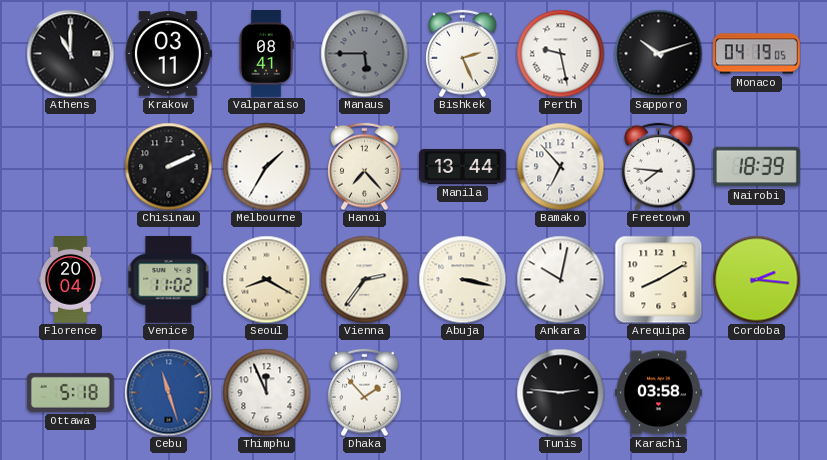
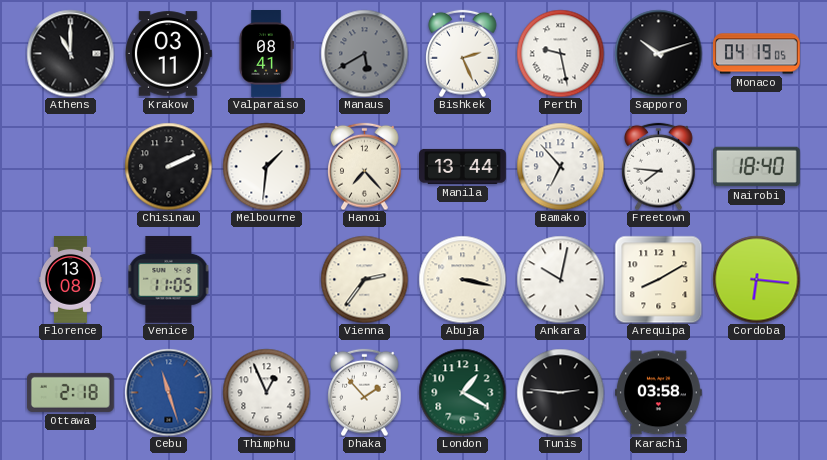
Manaus: 5:45 -> 5:40
Melbourne: 1:35 -> 1:31
Nairobi: 18:39 -> 18:40
Florence: 20:04 -> 13:08
Venice: 11:02 -> 11:05
Seoul: 8:20 -> none
Cordoba: 2:16 -> 6:16
Ottawa: 5:18 -> 2:18
Thimphu: 11:56 -> 12:56
London: none -> 1:20
